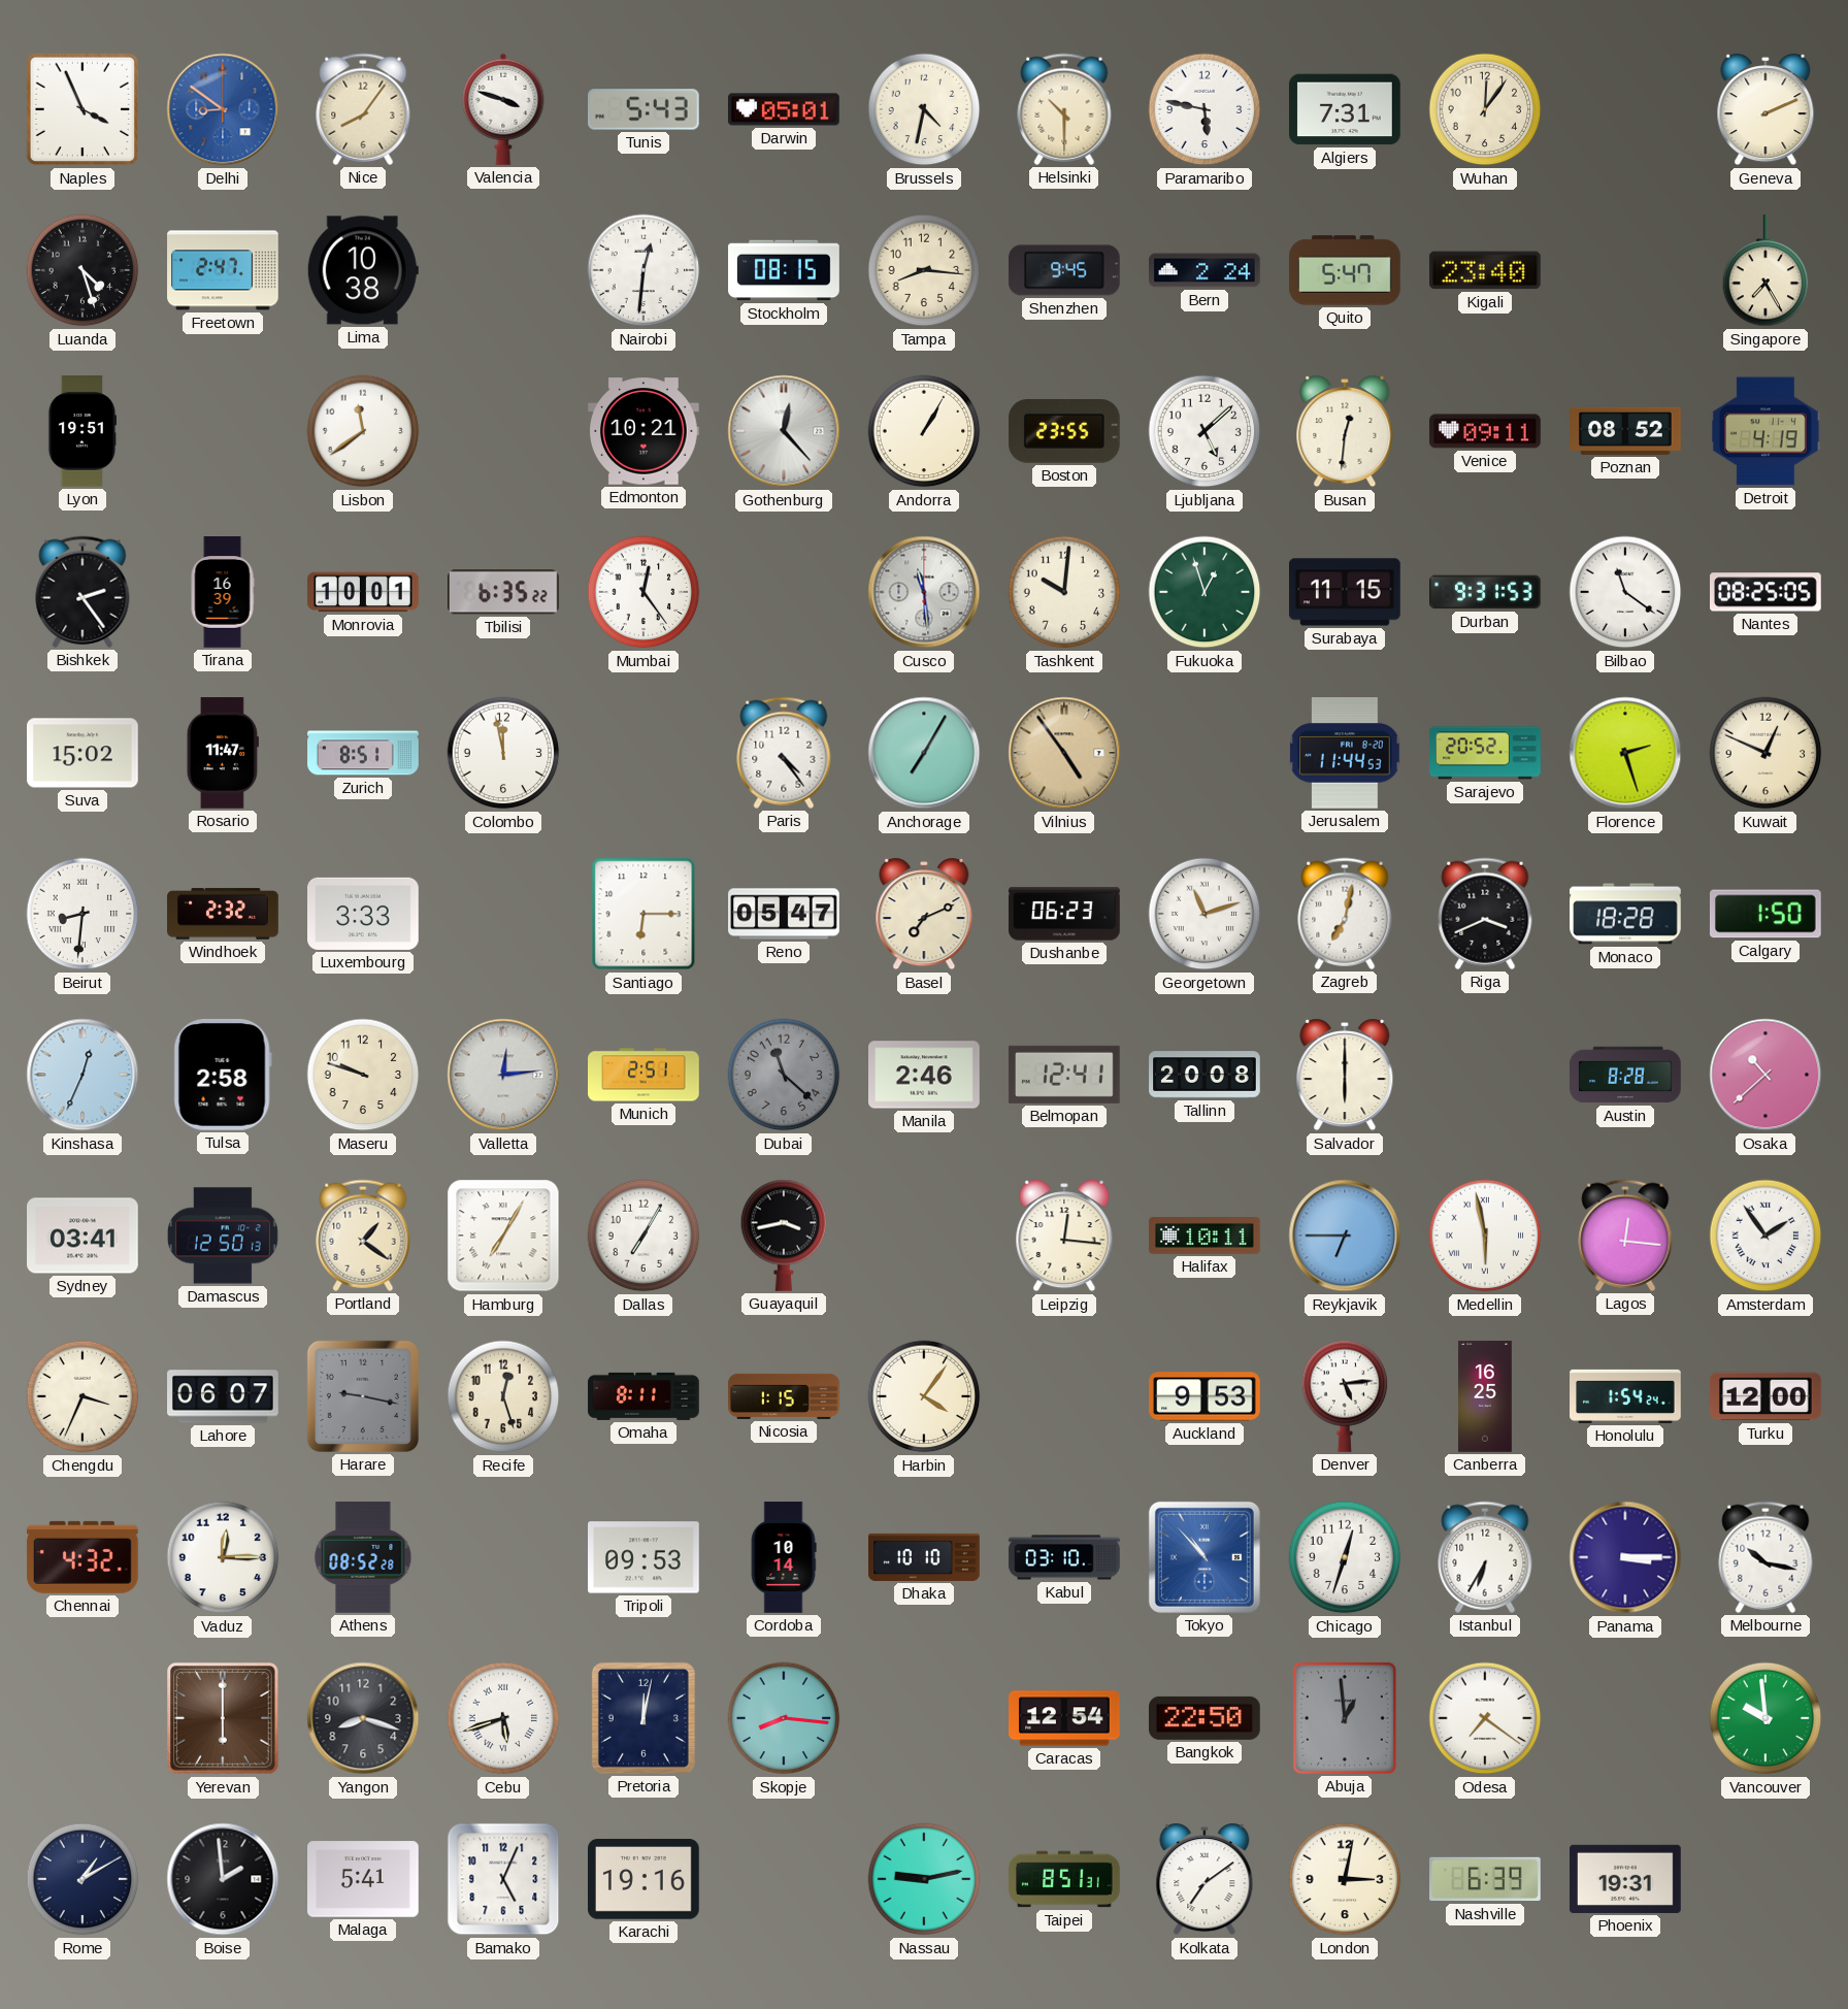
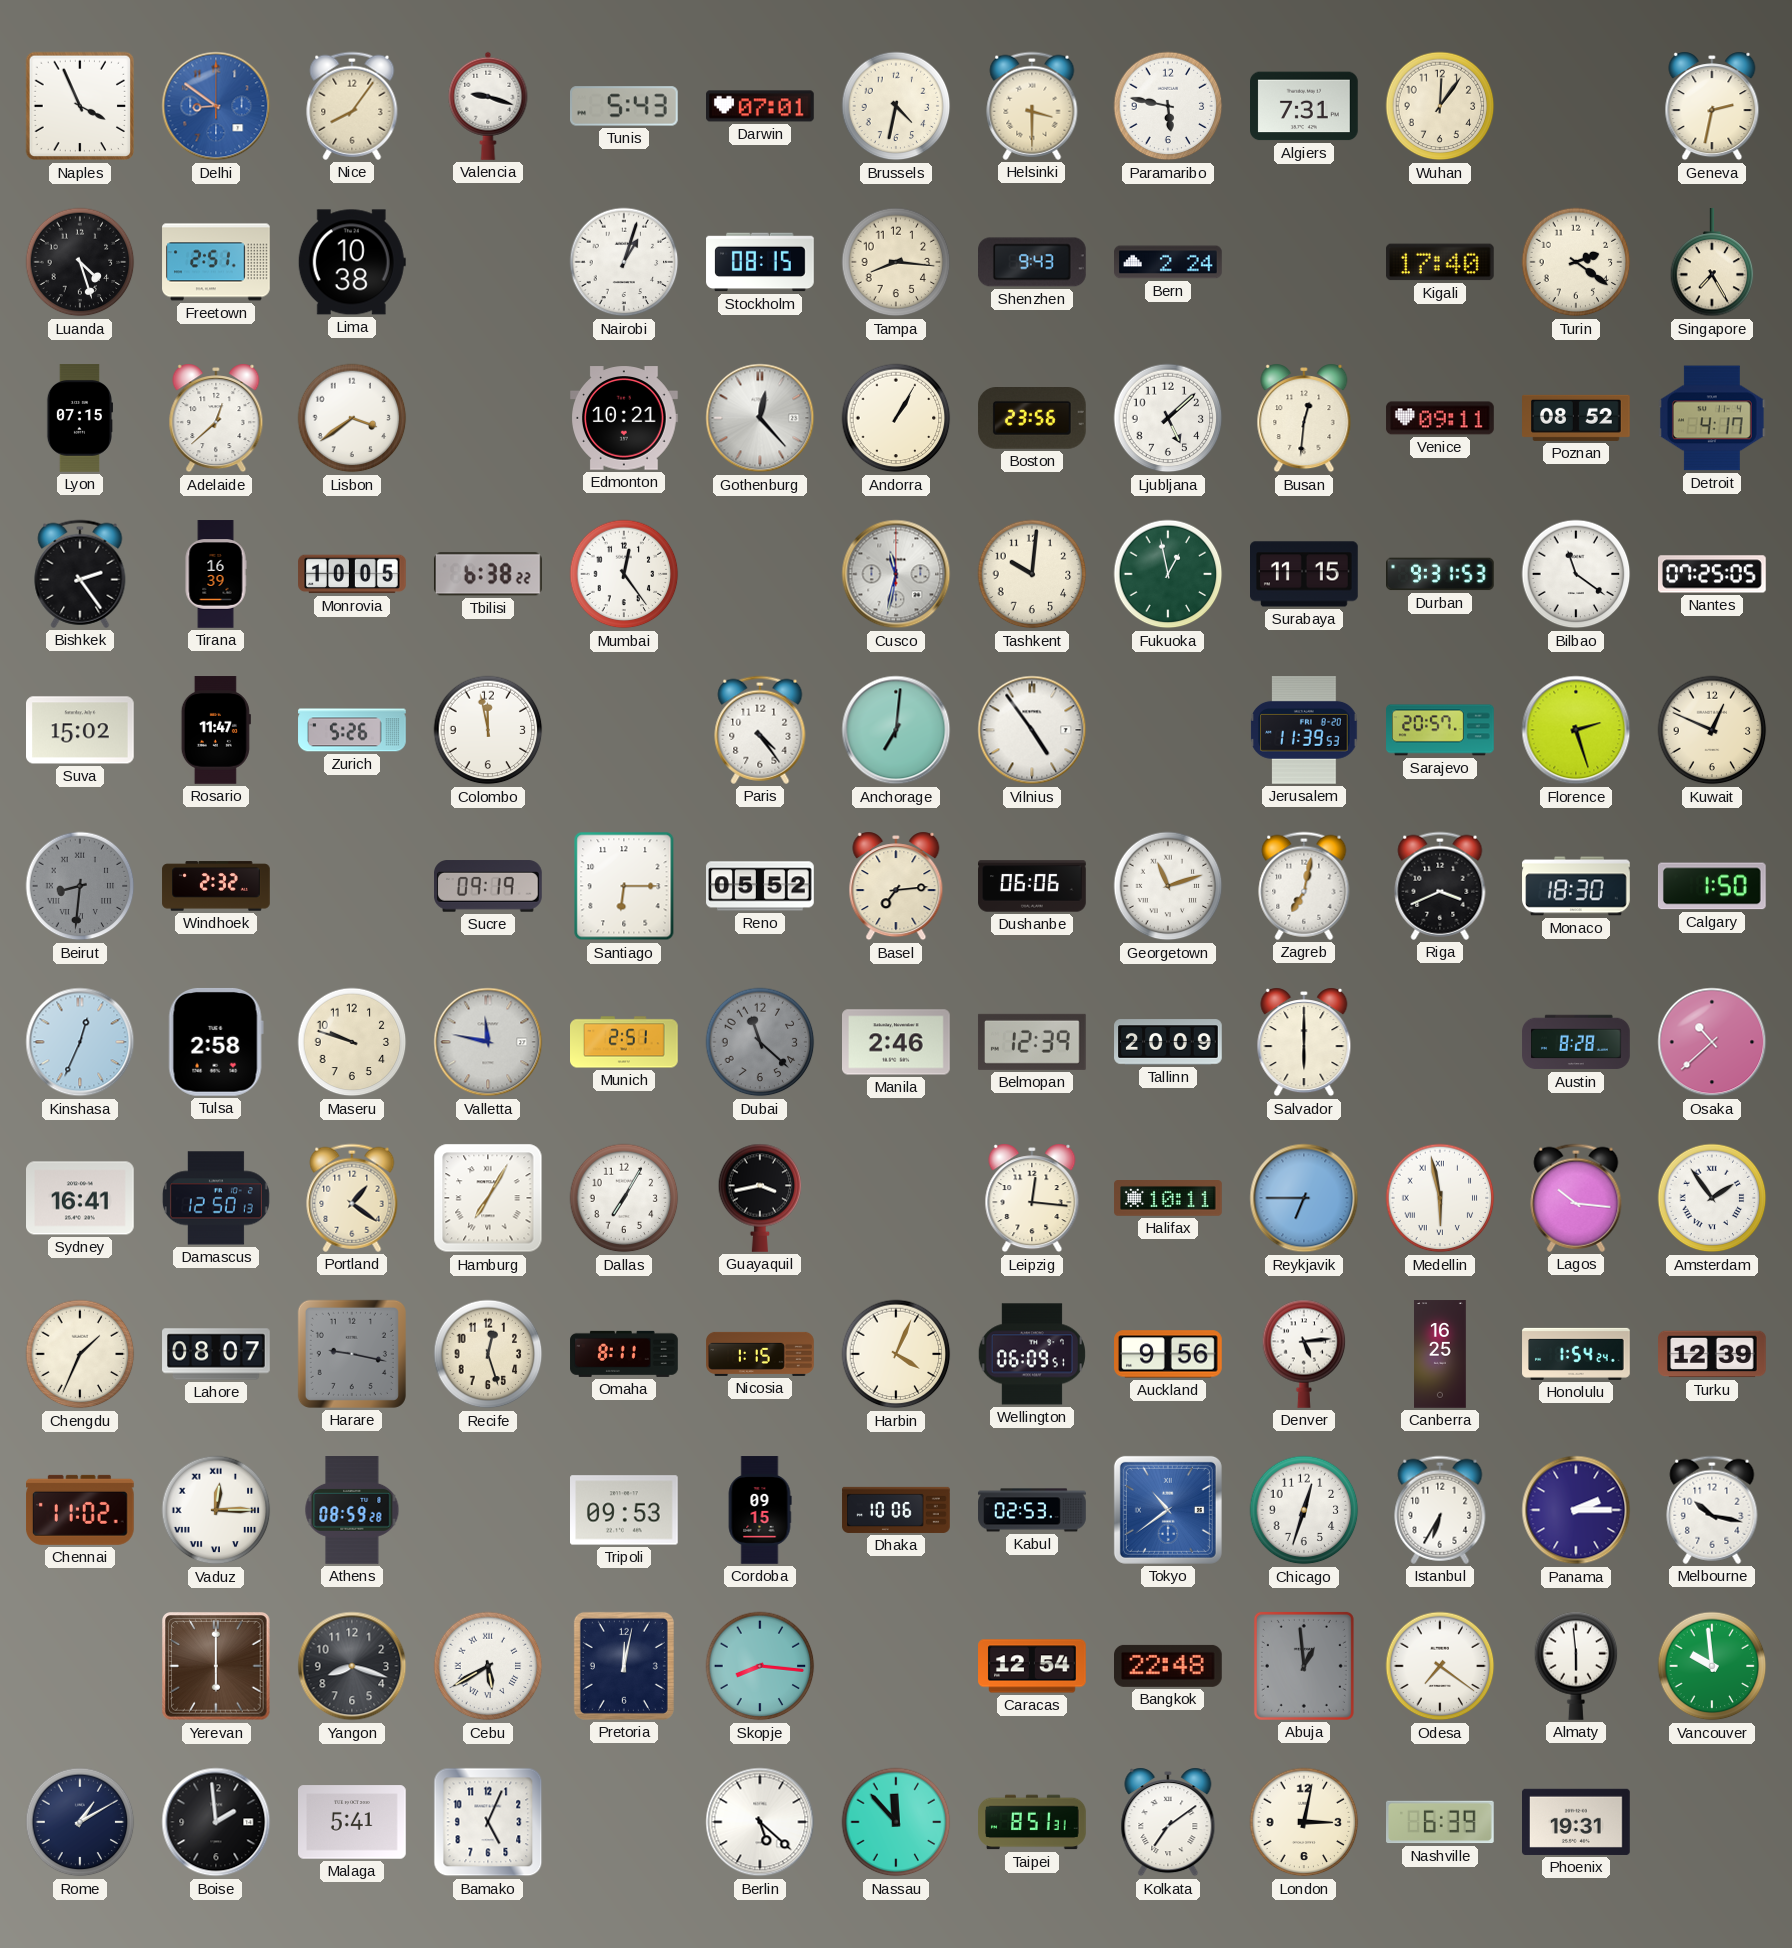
Valencia: 3:48 -> 9:18
Darwin: 05:01 -> 07:01
Helsinki: 10:30 -> 3:30
Geneva: 2:11 -> 2:32
Freetown: 2:47 -> 2:51
Nairobi: 12:31 -> 1:03
Shenzhen: 9:45 -> 9:43
Quito: 5:47 -> none
Kigali: 23:40 -> 17:40
Turin: none -> 2:21
Lyon: 19:51 -> 07:15
Adelaide: none -> 12:38
Lisbon: 11:39 -> 3:39
Boston: 23:55 -> 23:56
Detroit: 4:19 -> 4:17
Monrovia: 10:01 -> 10:05
Tbilisi: 6:35 -> 6:38
Cusco: 11:29 -> 11:32
Fukuoka: 12:57 -> 12:58
Nantes: 08:25 -> 07:25
Zurich: 8:51 -> 5:26
Anchorage: 7:05 -> 7:01
Vilnius dial: champagne -> white
Jerusalem: 11:44 -> 11:39
Sarajevo: 20:52 -> 20:57
Beirut dial: white -> grey
Luxembourg: 3:33 -> none
Sucre: none -> 09:19
Reno: 05:47 -> 05:52
Basel: 7:11 -> 7:14
Dushanbe: 06:23 -> 06:06
Monaco: 18:28 -> 18:30
Valletta: 12:14 -> 11:47
Belmopan: 12:41 -> 12:39
Tallinn: 20:08 -> 20:09
Sydney: 03:41 -> 16:41
Lagos: 12:16 -> 10:16
Chengdu: 3:34 -> 1:34
Lahore: 06:07 -> 08:07
Harbin: 4:06 -> 4:04
Wellington: none -> 06:09
Auckland: 9:53 -> 9:56
Turku: 12:00 -> 12:39
Chennai: 4:32 -> 11:02
Vaduz numerals: Arabic -> Roman
Athens: 08:52 -> 08:59
Cordoba: 10:14 -> 09:15
Dhaka: 10:10 -> 10:06
Kabul: 03:10 -> 02:53
Tokyo: 10:53 -> 10:39
Panama: 3:15 -> 2:15
Cebu: 5:42 -> 5:40
Bangkok: 22:50 -> 22:48
Almaty: none -> 5:59
Karachi: 19:16 -> none
Berlin: none -> 5:22
Nassau: 9:13 -> 11:53
